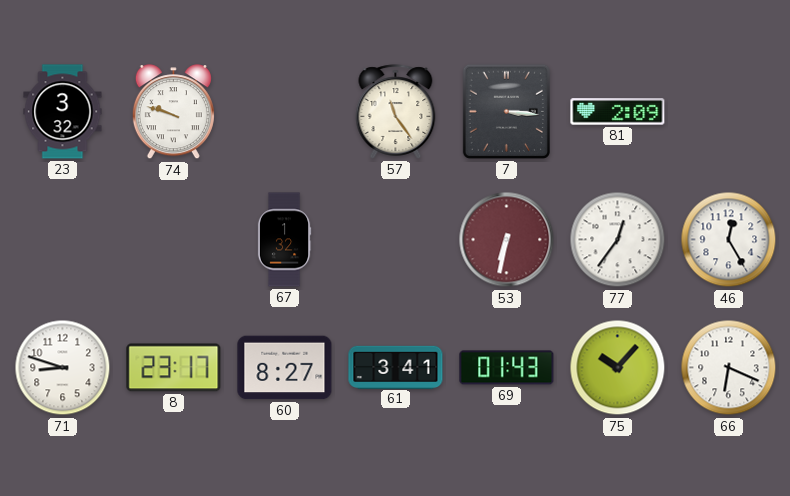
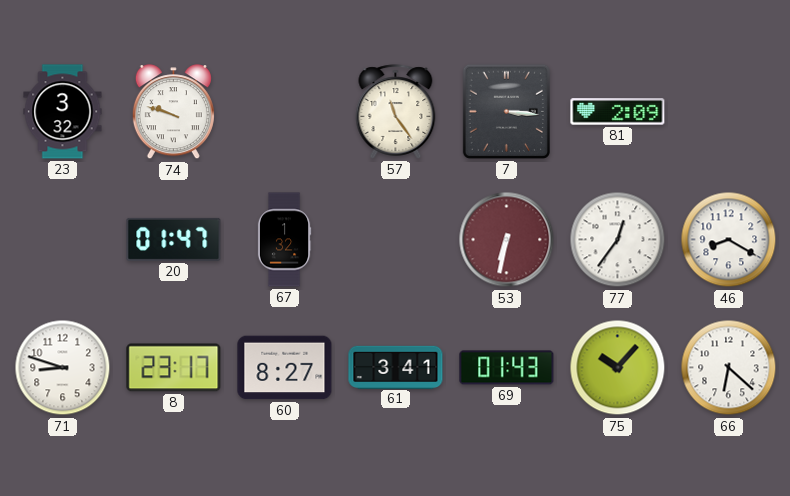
20: none -> 01:47
46: 12:25 -> 8:20
66: 6:19 -> 6:22
